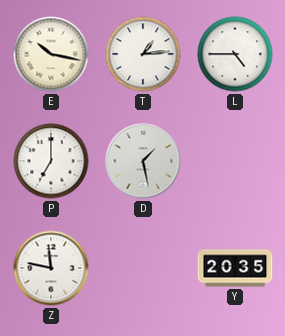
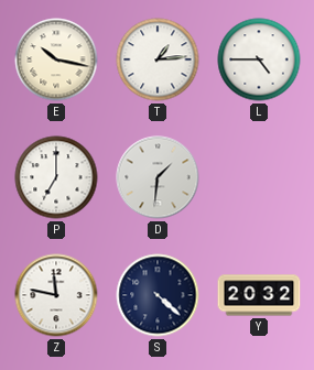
D: 1:28 -> 1:31
S: none -> 4:22
Y: 20:35 -> 20:32
